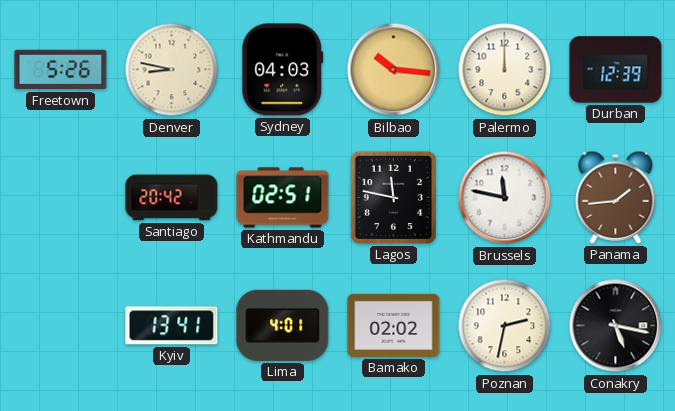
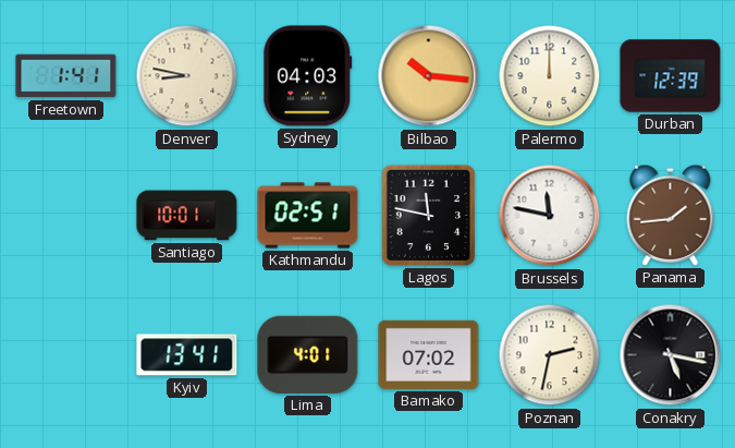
Freetown: 5:26 -> 1:41
Santiago: 20:42 -> 10:01
Bamako: 02:02 -> 07:02
